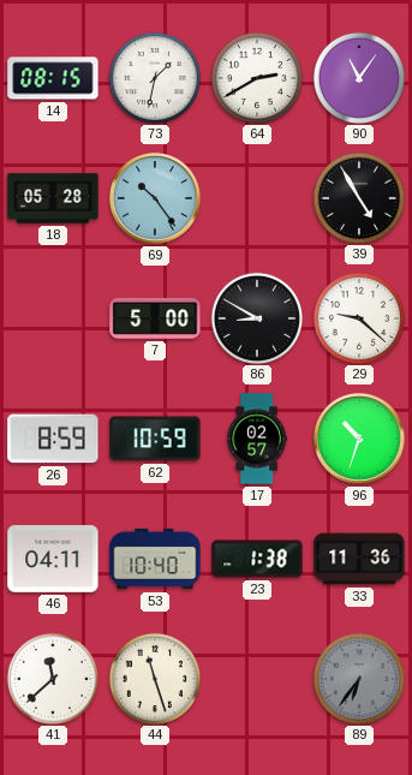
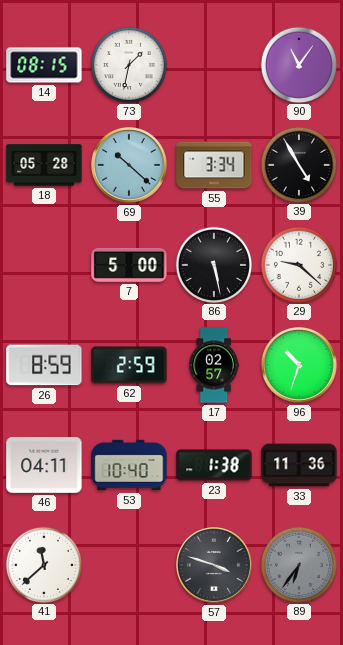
64: 2:40 -> none
69: 10:24 -> 10:22
55: none -> 3:34
86: 8:50 -> 5:28
62: 10:59 -> 2:59
44: 11:27 -> none
57: none -> 3:48
